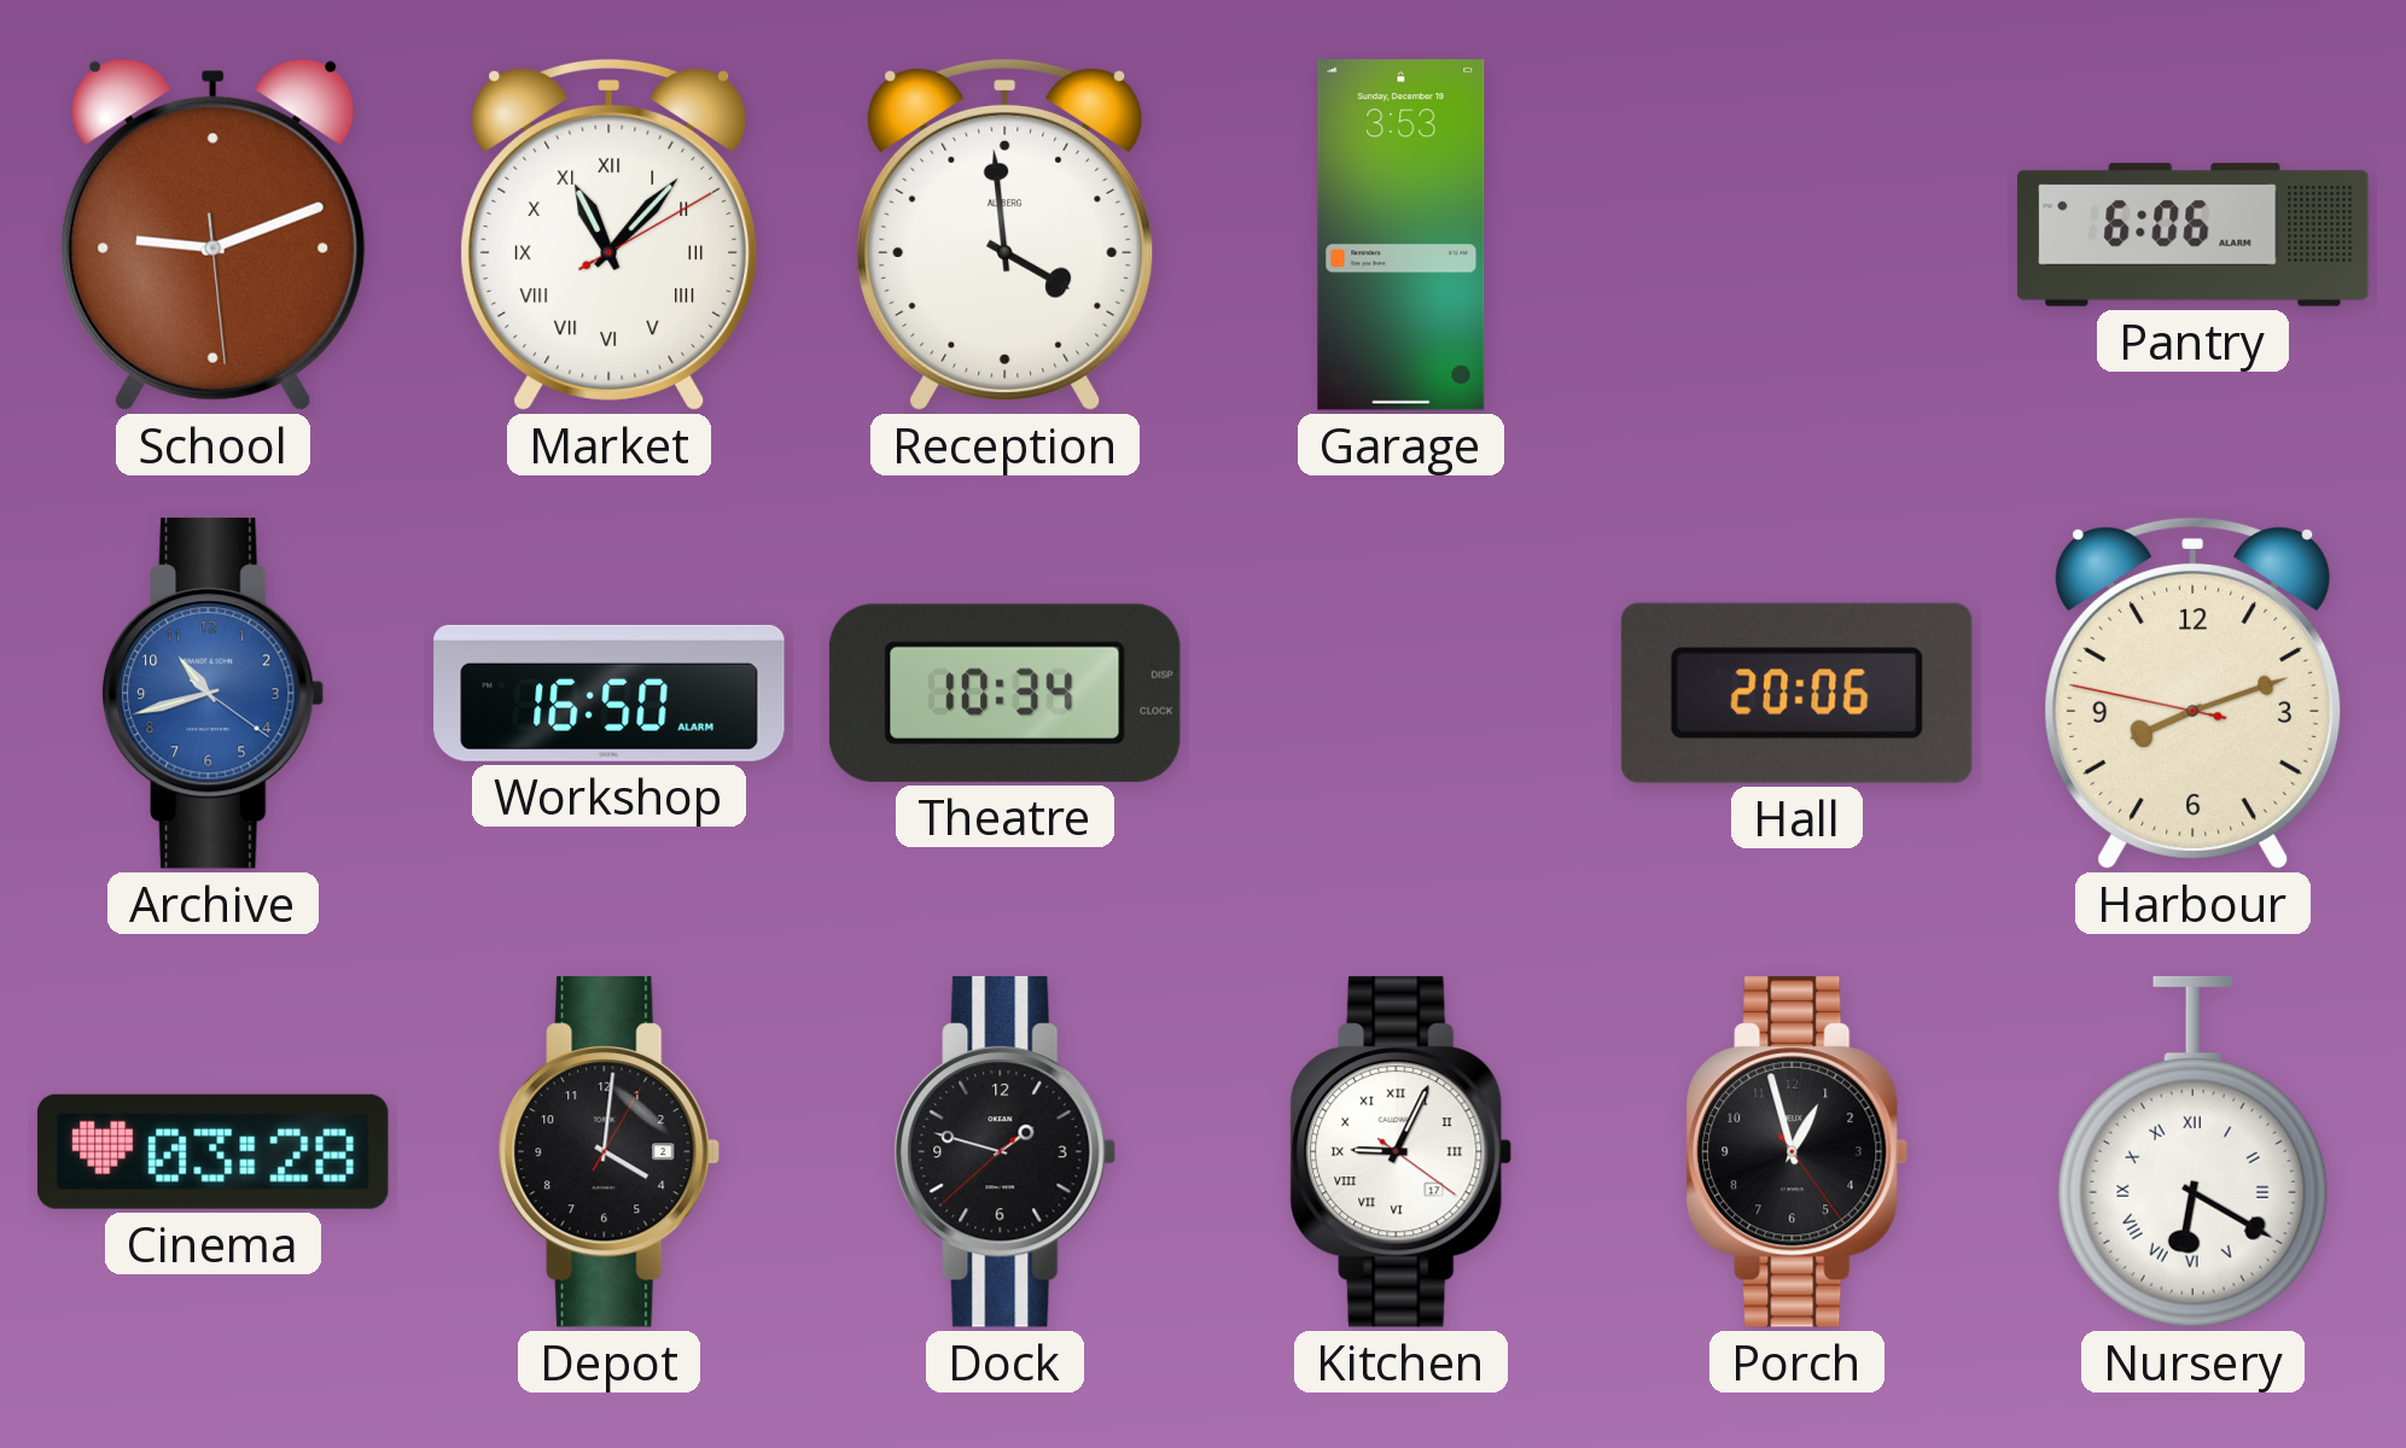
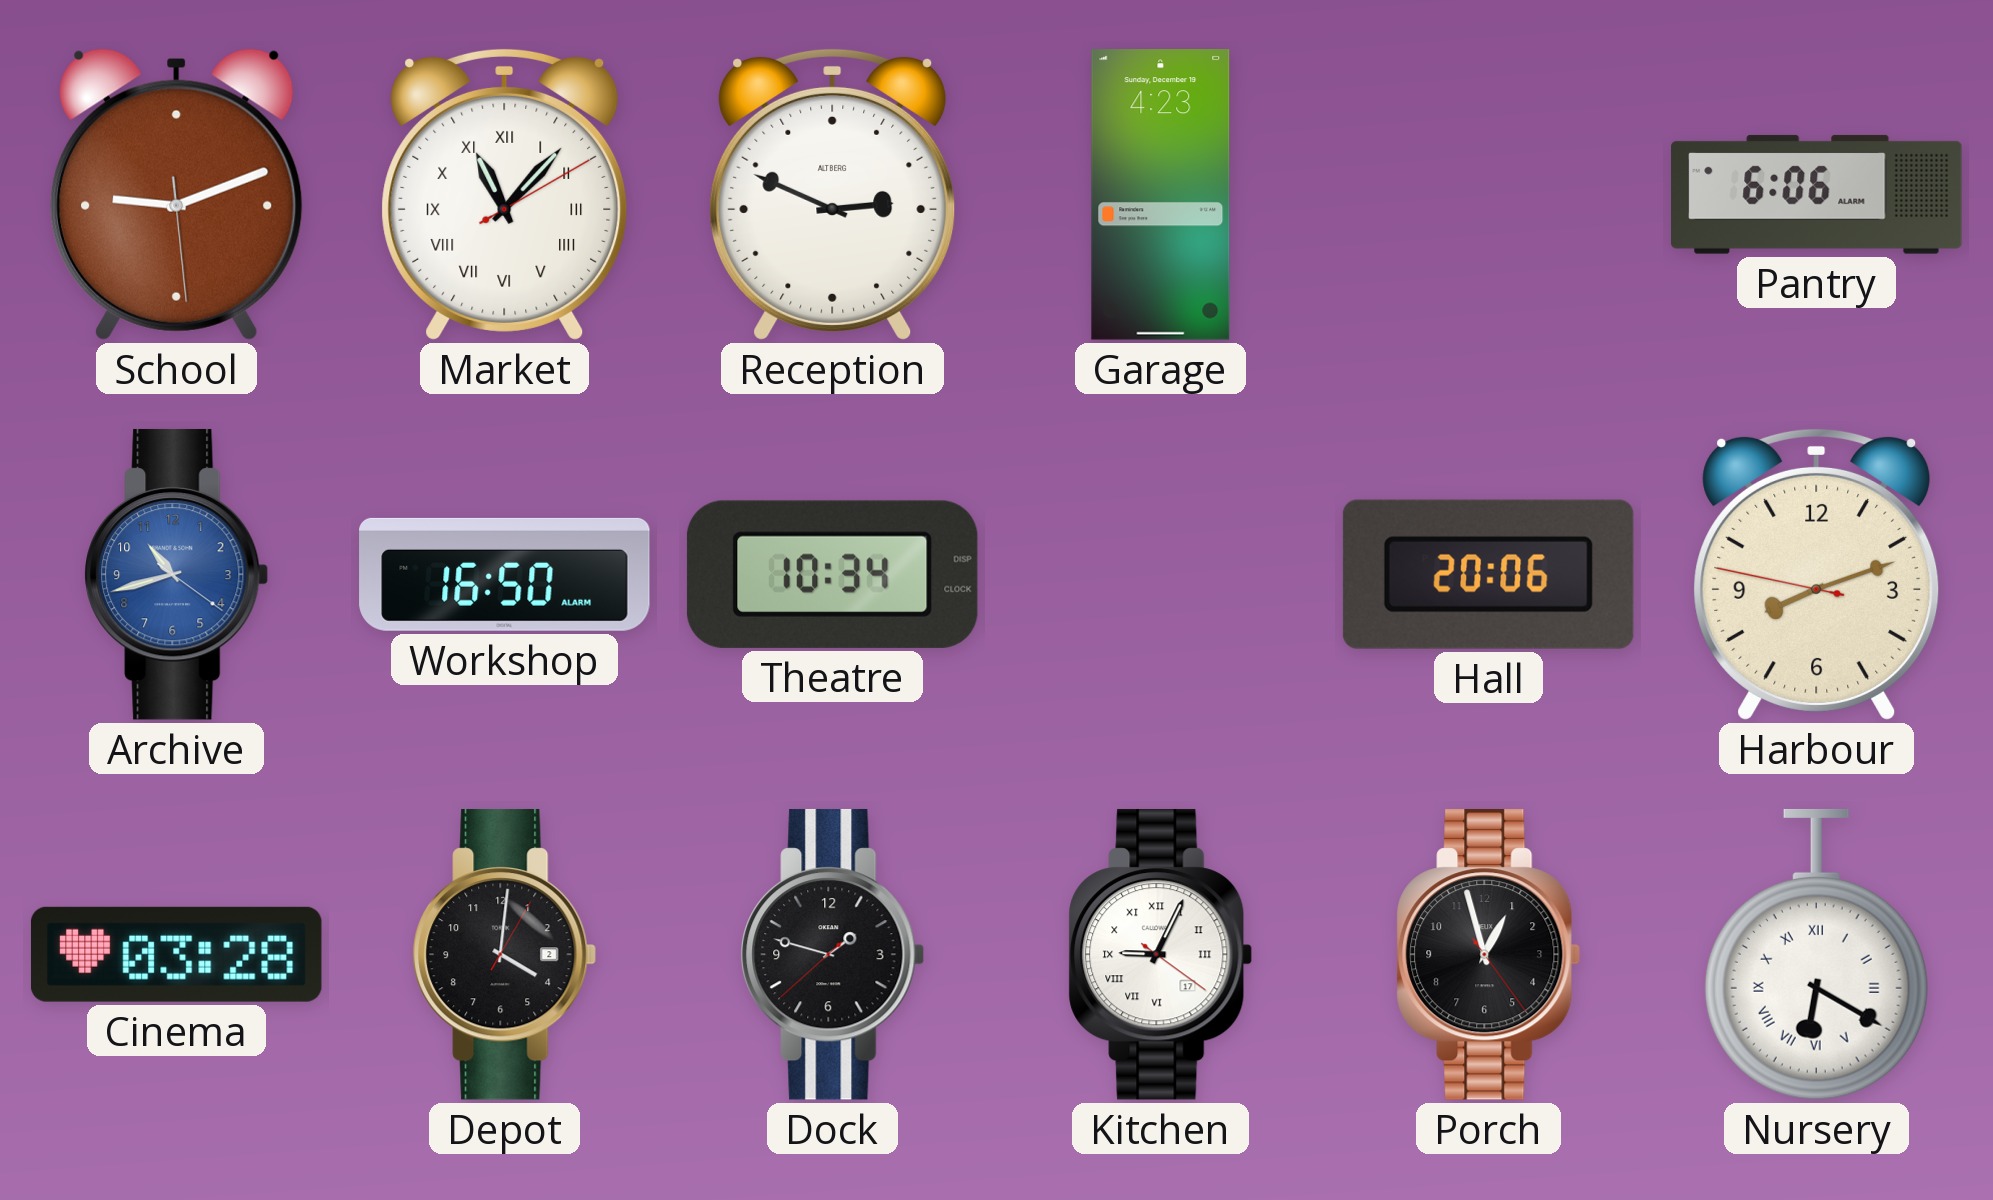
Reception: 3:59 -> 2:49
Garage: 3:53 -> 4:23
